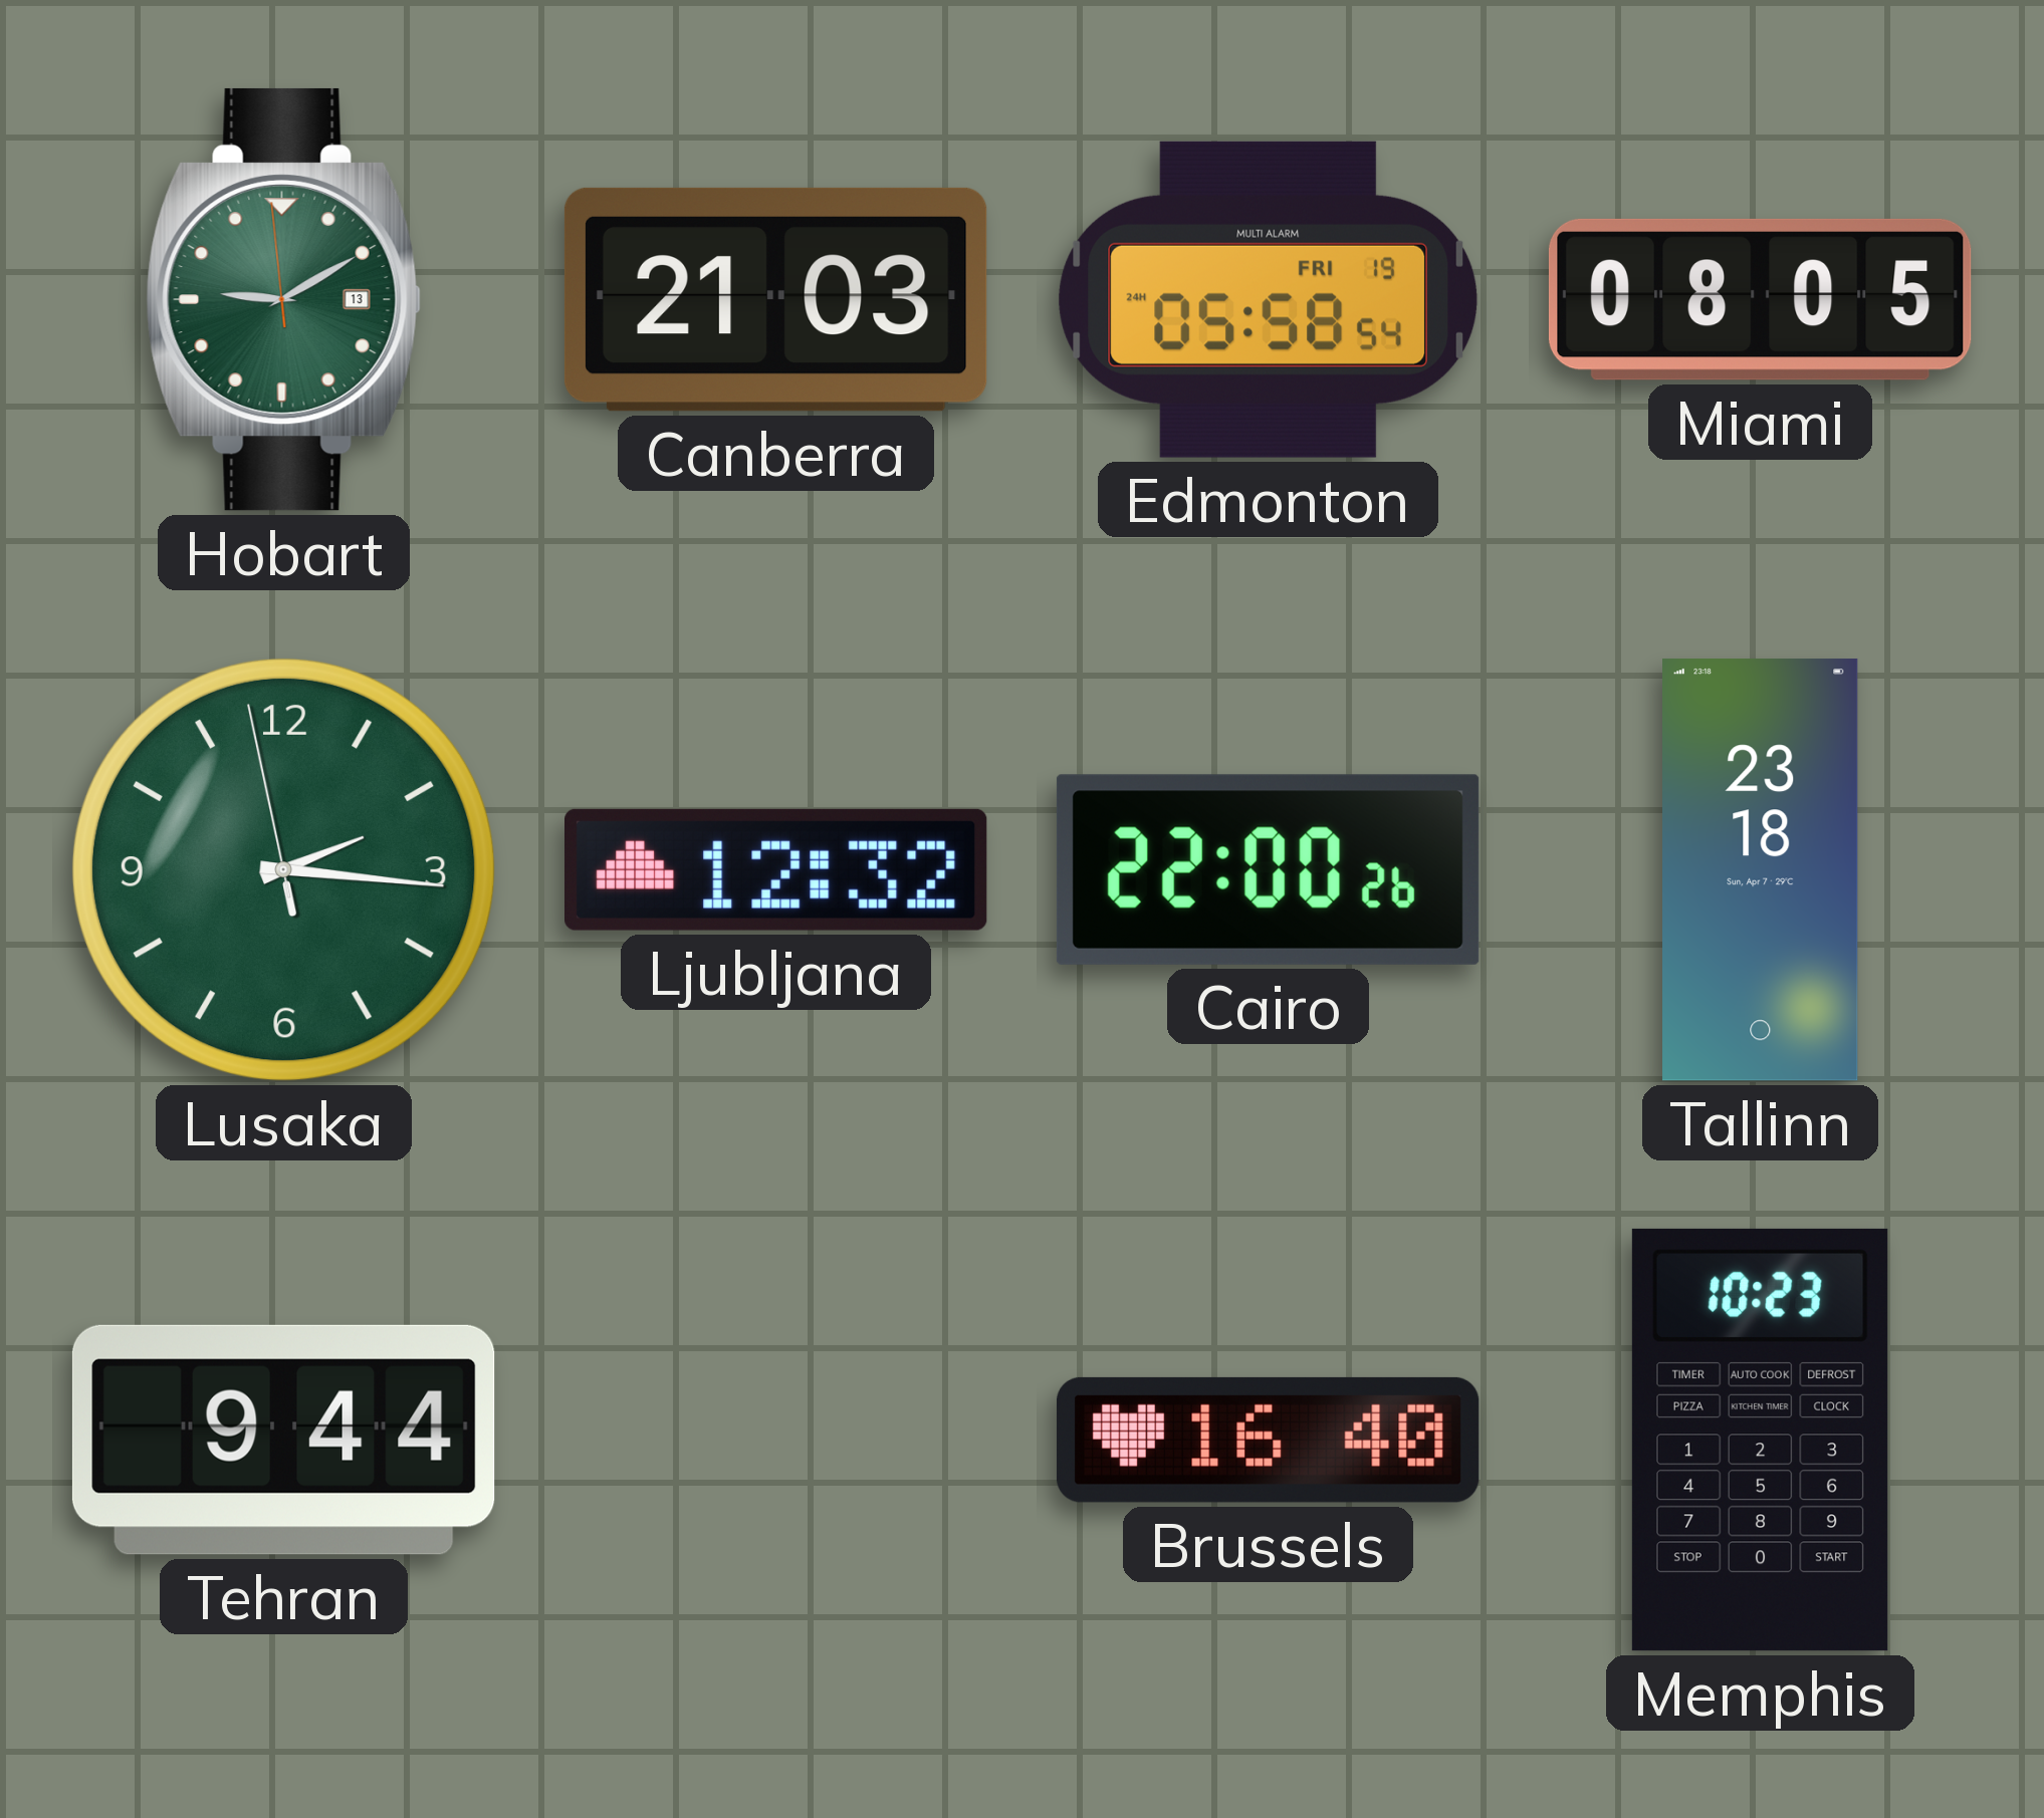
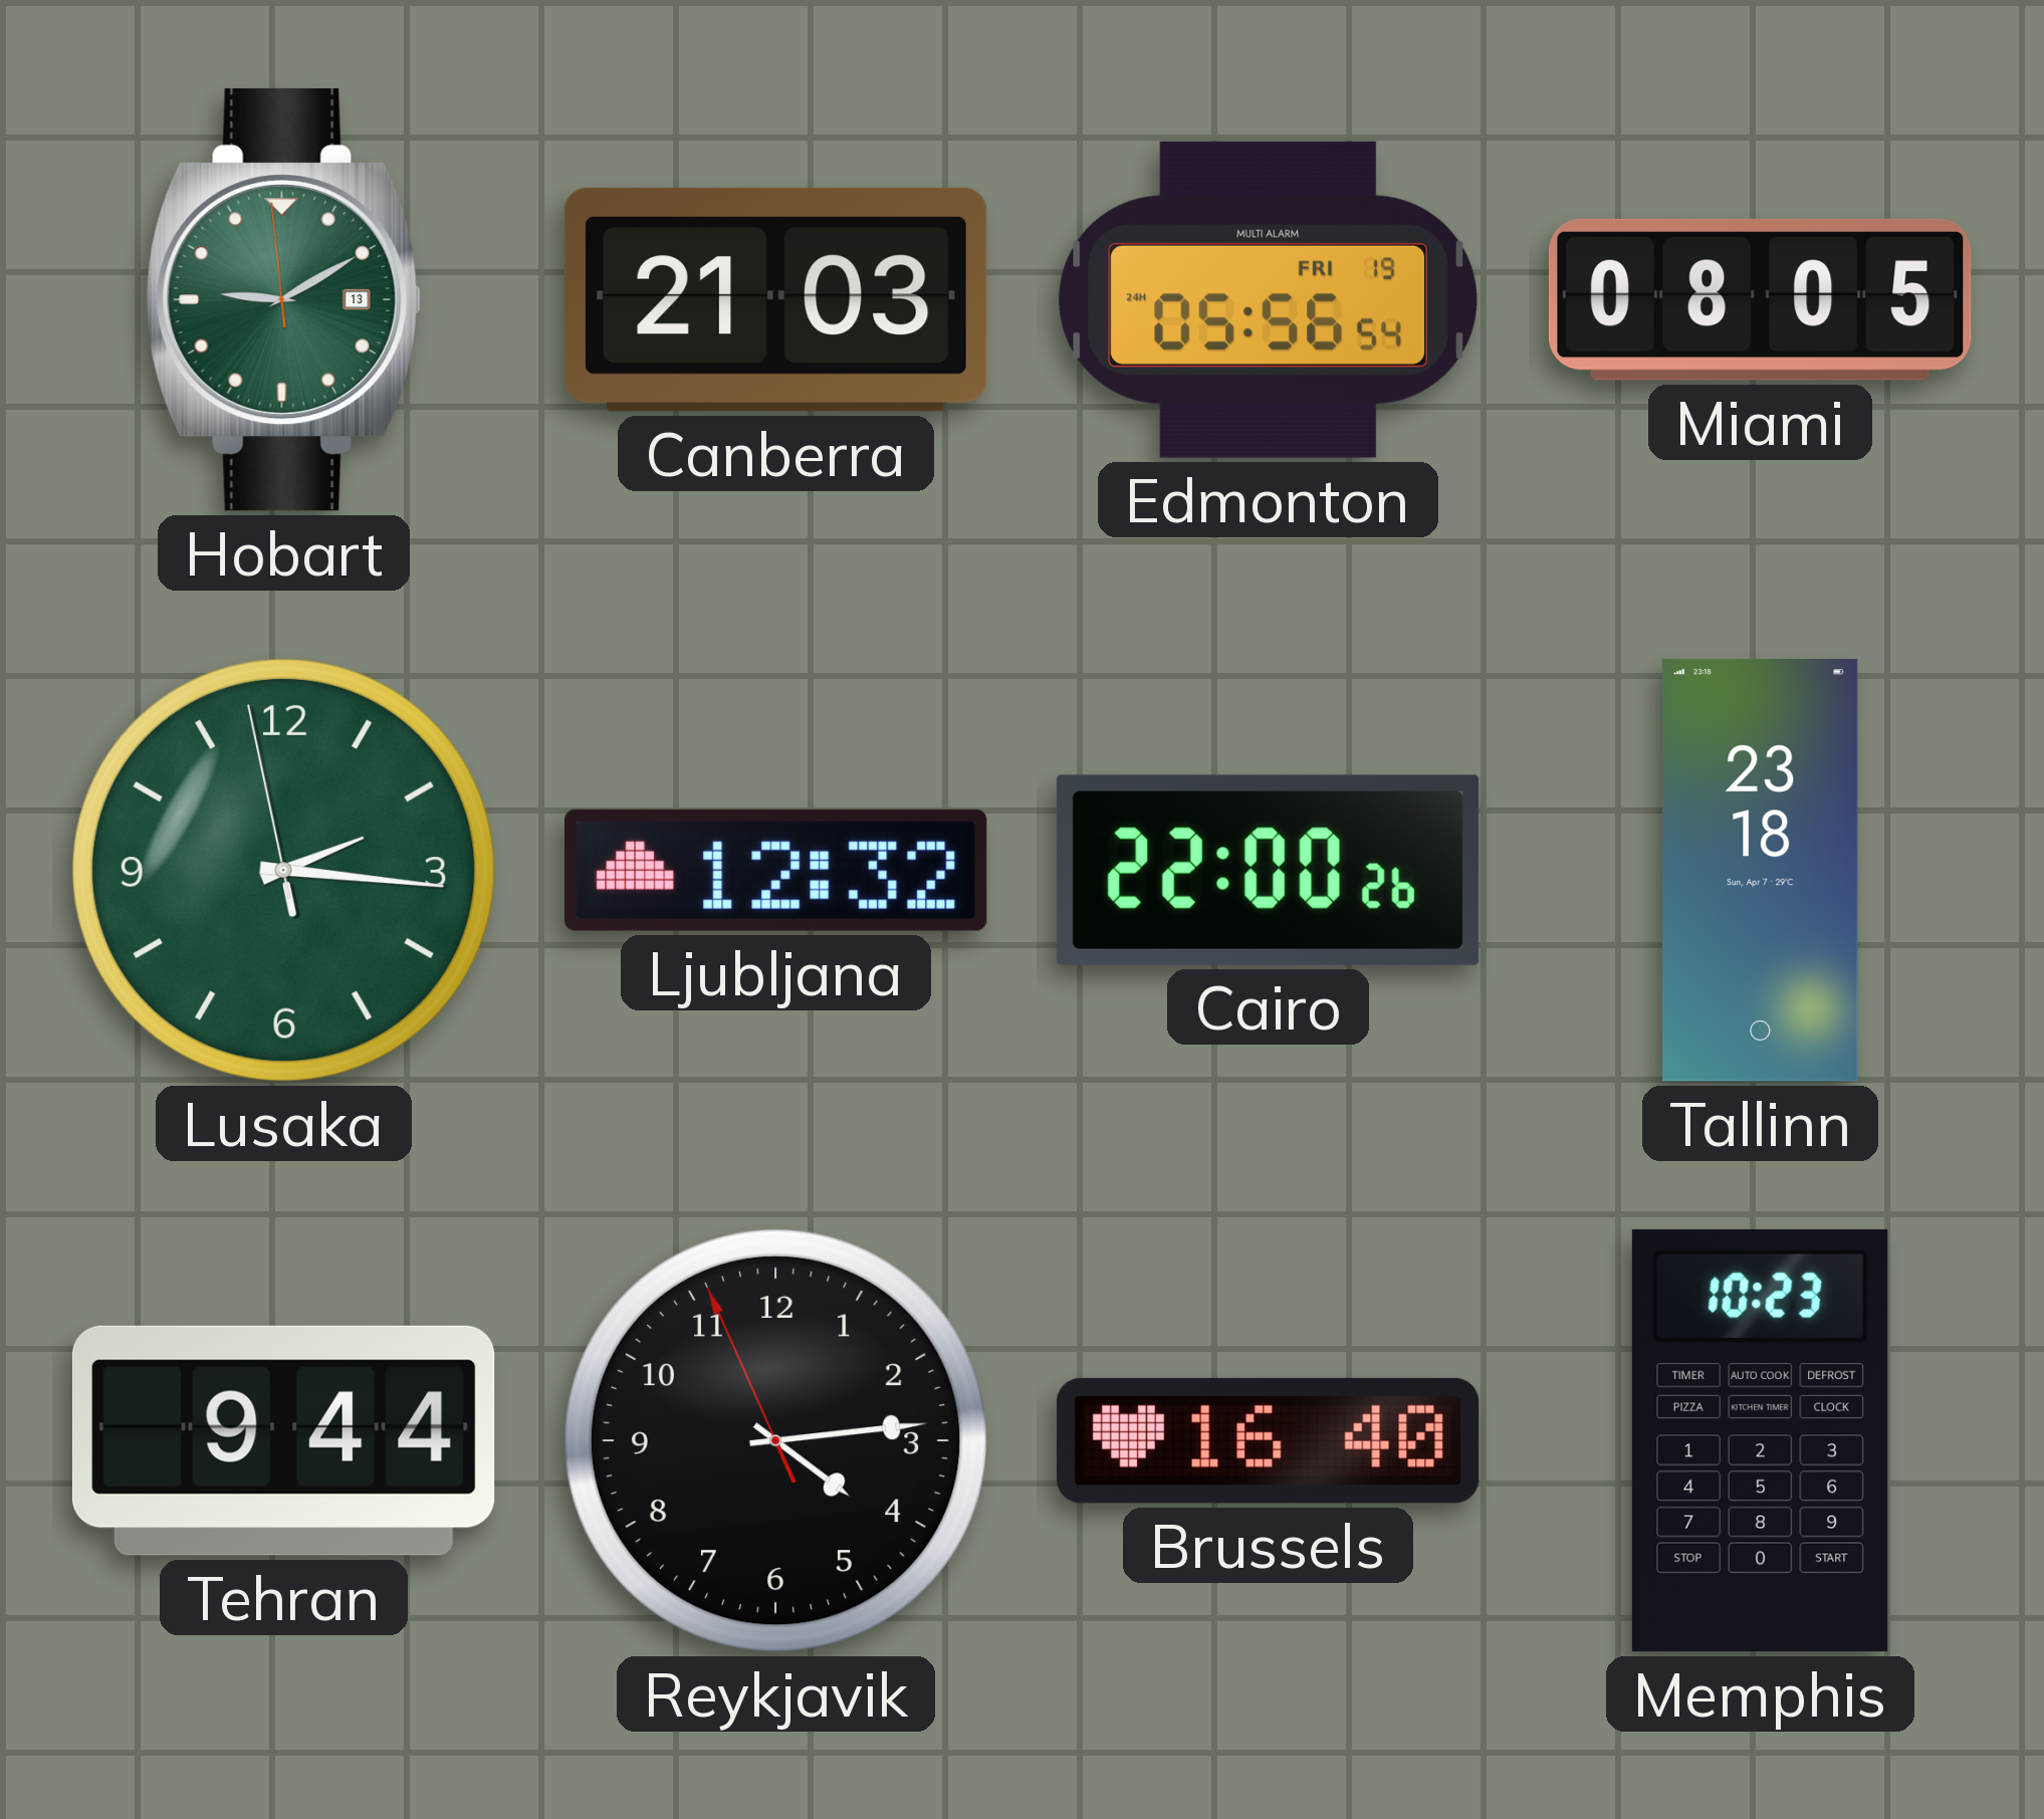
Edmonton: 05:58 -> 05:56
Reykjavik: none -> 4:13
